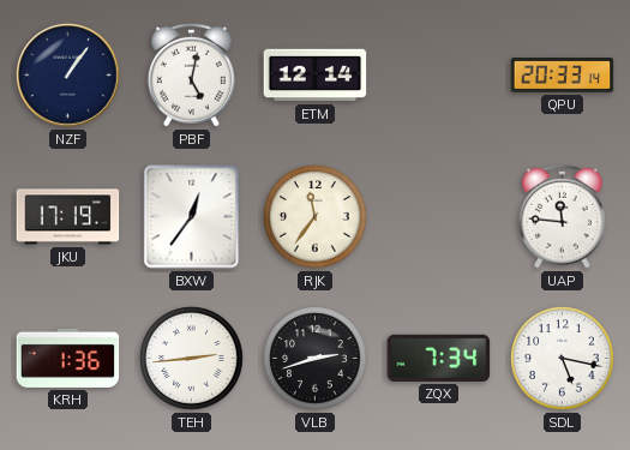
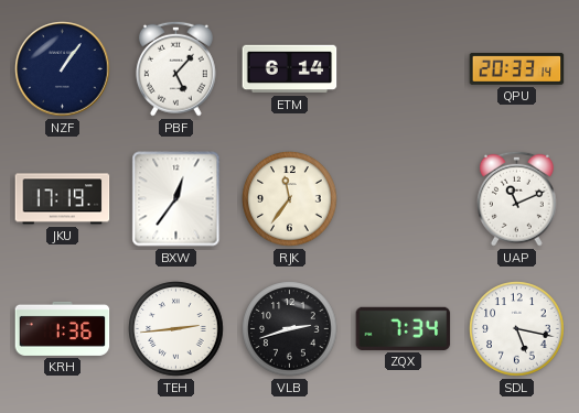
PBF: 5:02 -> 5:07
ETM: 12:14 -> 6:14
UAP: 11:46 -> 11:11
